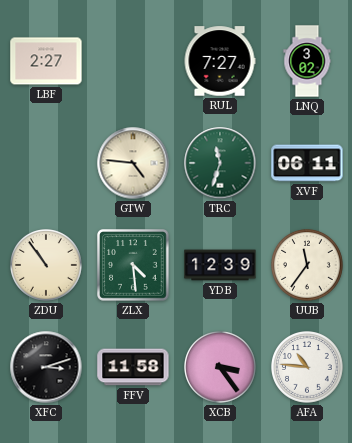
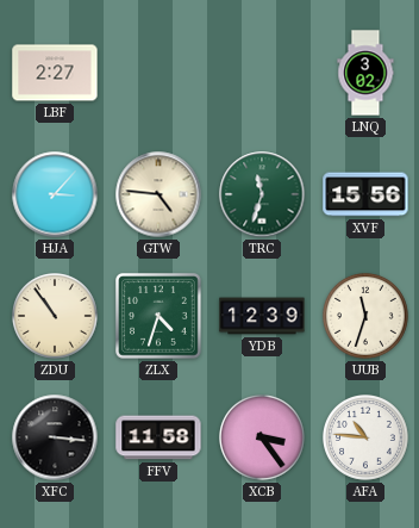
RUL: 7:27 -> none
HJA: none -> 3:07
XVF: 06:11 -> 15:56
ZLX: 4:29 -> 4:33
UUB: 11:36 -> 11:33
XFC: 3:12 -> 3:16
